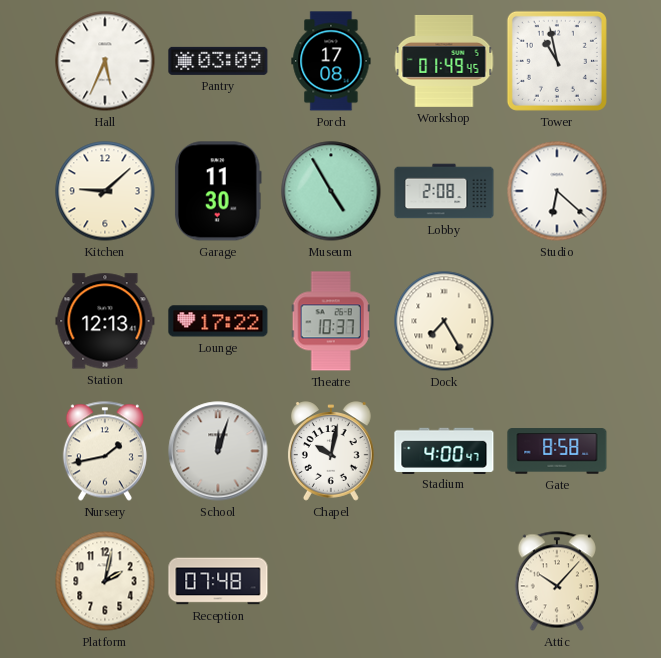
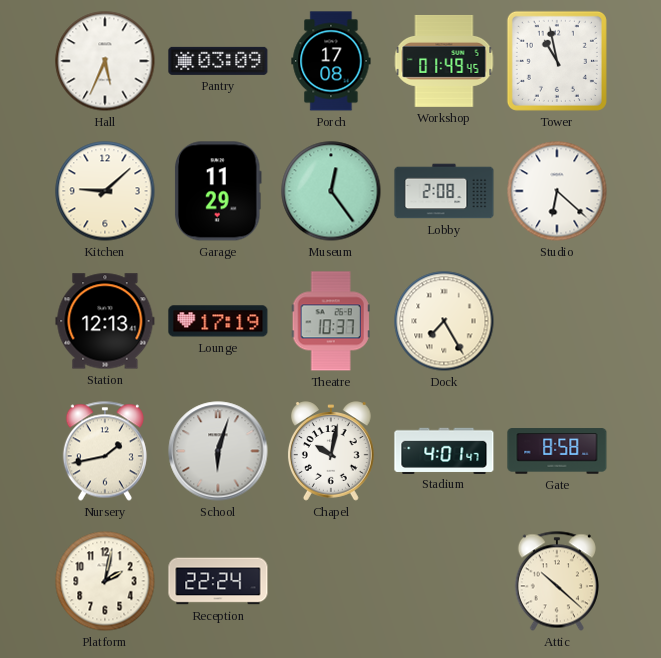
Garage: 11:30 -> 11:29
Museum: 4:55 -> 12:24
Lounge: 17:22 -> 17:19
School: 12:03 -> 6:03
Stadium: 4:00 -> 4:01
Reception: 07:48 -> 22:24
Attic: 10:07 -> 10:22
